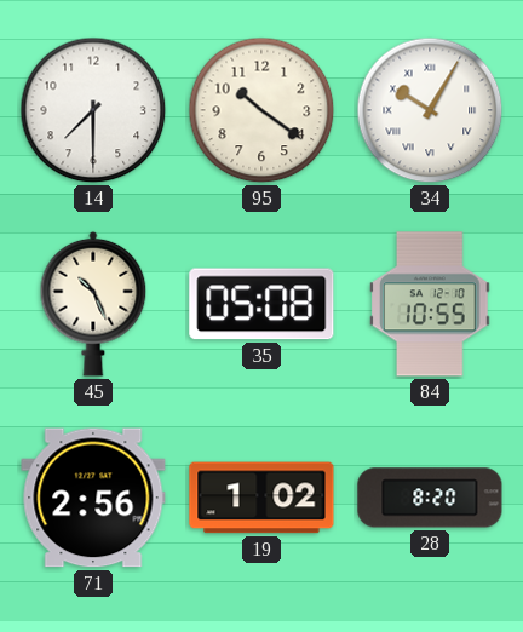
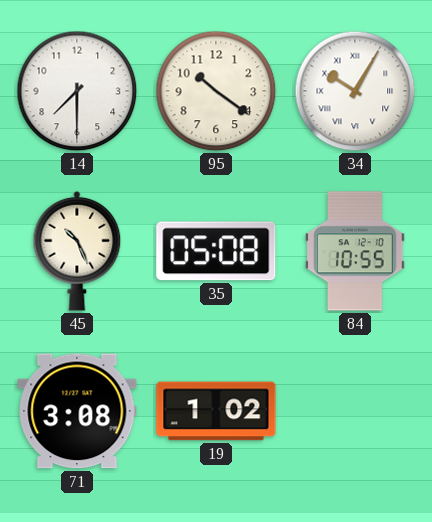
71: 2:56 -> 3:08
28: 8:20 -> none
